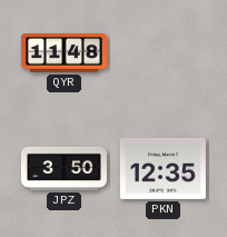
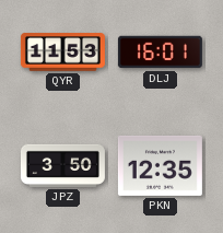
QYR: 11:48 -> 11:53
DLJ: none -> 16:01
